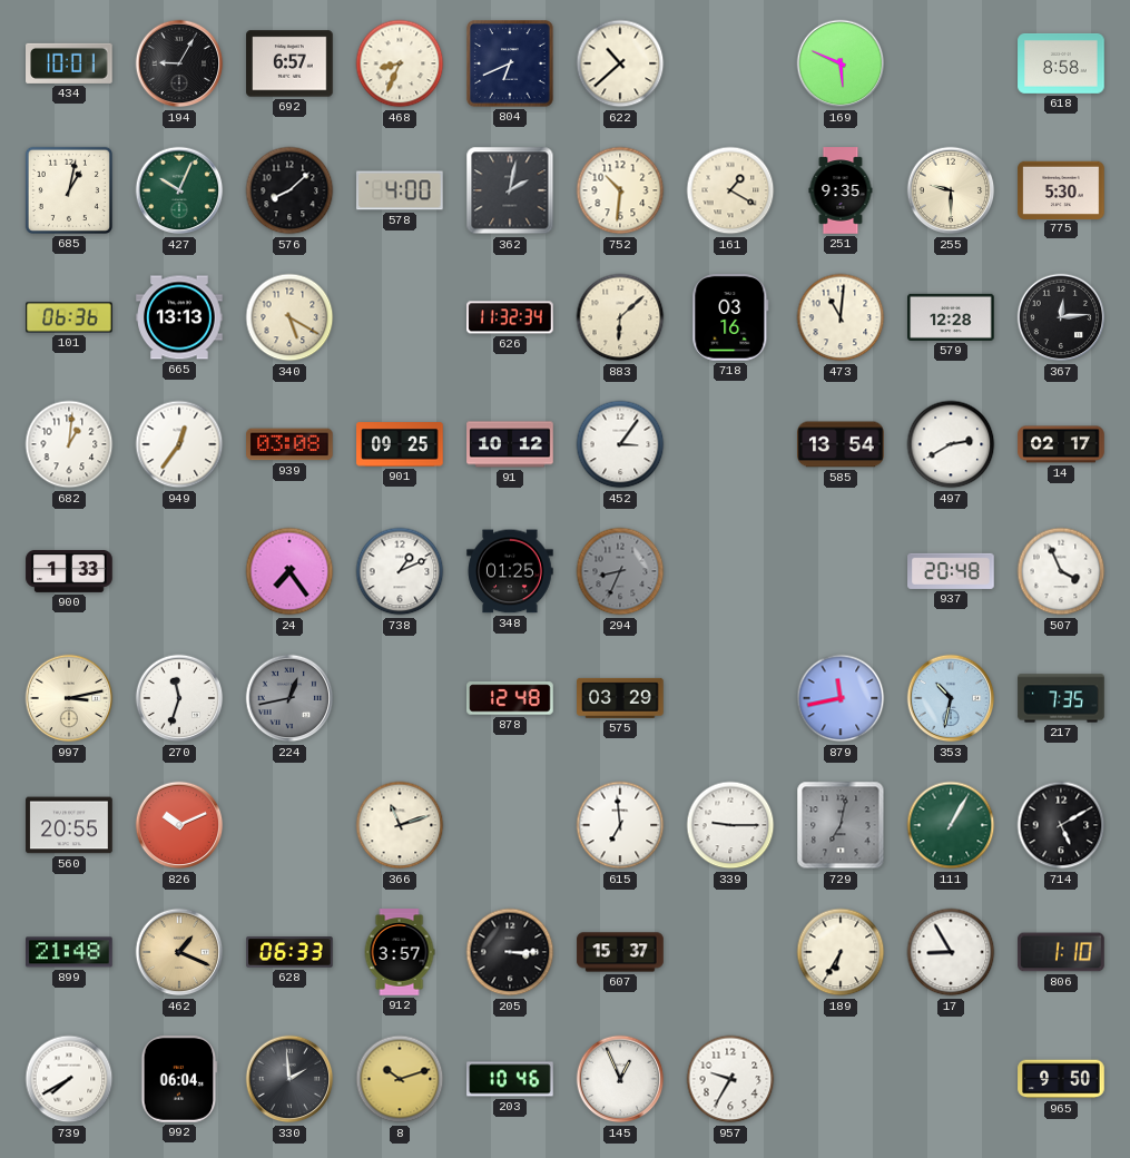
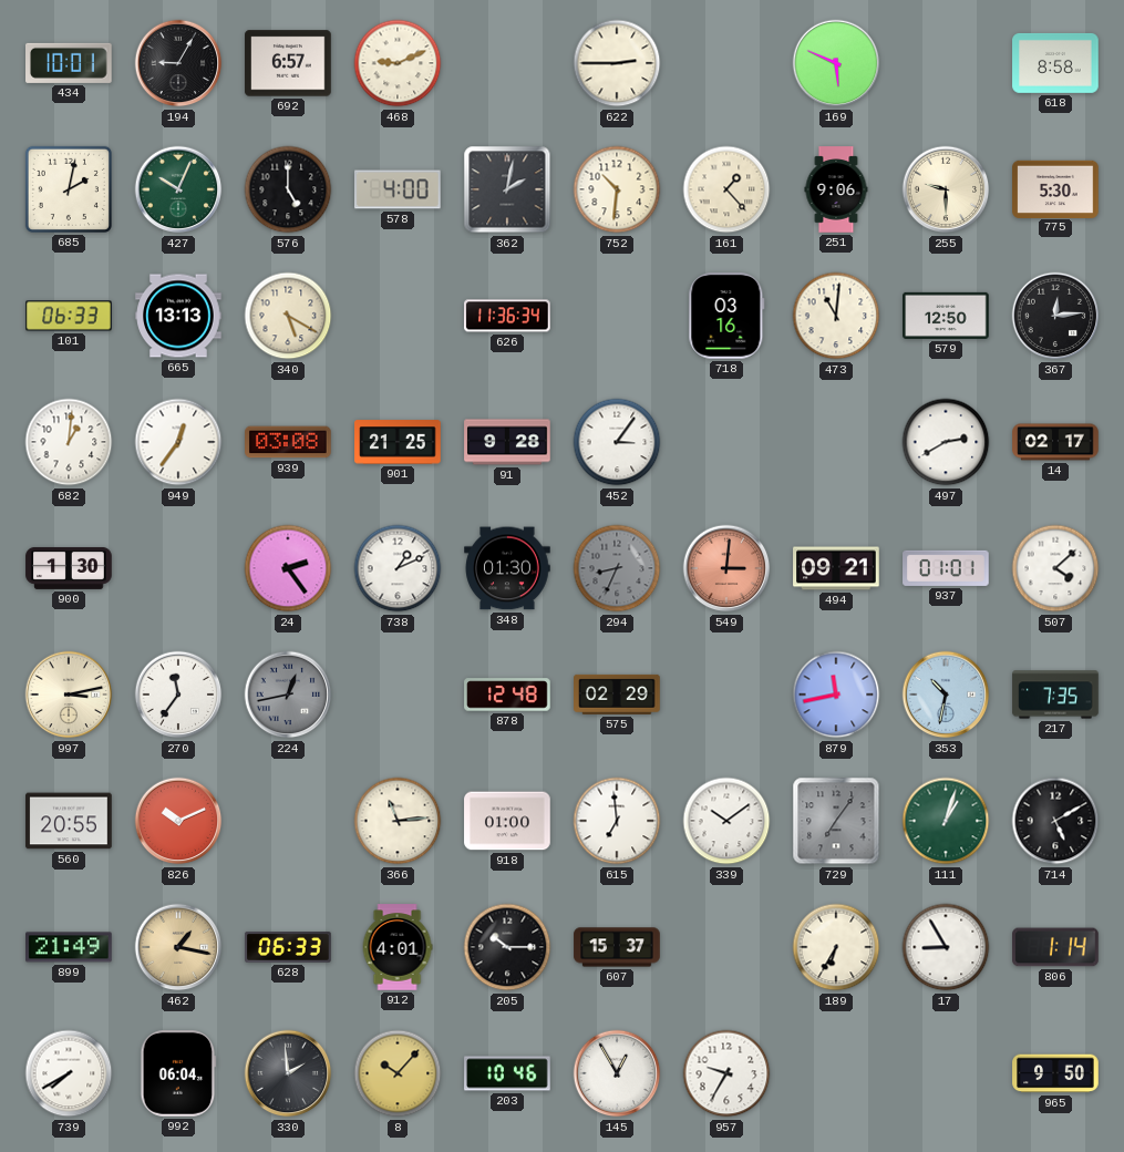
468: 8:34 -> 9:11
804: 6:41 -> none
622: 10:38 -> 2:45
685: 1:02 -> 2:02
576: 8:08 -> 5:00
161: 1:20 -> 1:23
251: 9:35 -> 9:06
101: 06:36 -> 06:33
626: 11:32 -> 11:36
883: 6:08 -> none
579: 12:28 -> 12:50
901: 09:25 -> 21:25
91: 10:12 -> 9:28
585: 13:54 -> none
900: 1:33 -> 1:30
24: 7:24 -> 2:24
348: 01:25 -> 01:30
549: none -> 3:01
494: none -> 09:21
937: 20:48 -> 01:01
507: 3:56 -> 4:08
270: 11:33 -> 11:36
575: 03:29 -> 02:29
366: 11:12 -> 11:14
918: none -> 01:00
339: 9:15 -> 10:09
729: 7:02 -> 7:06
111: 1:05 -> 1:03
899: 21:48 -> 21:49
462: 1:19 -> 1:17
912: 3:57 -> 4:01
205: 3:15 -> 10:15
806: 1:10 -> 1:14
8: 10:12 -> 10:07
145: 12:56 -> 12:55
